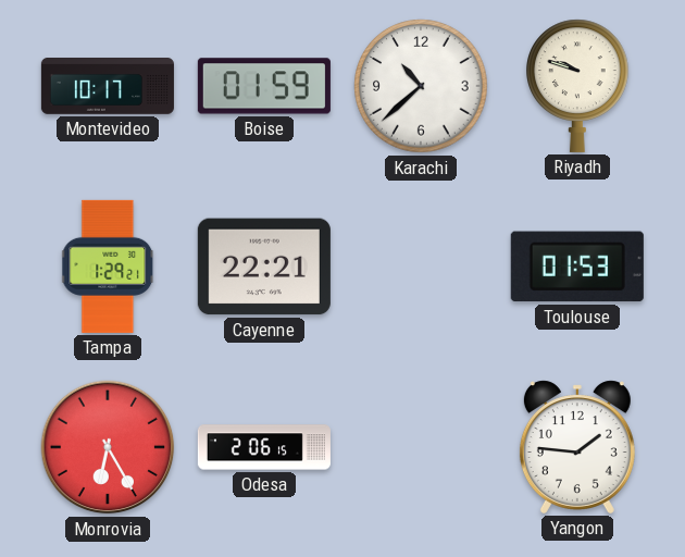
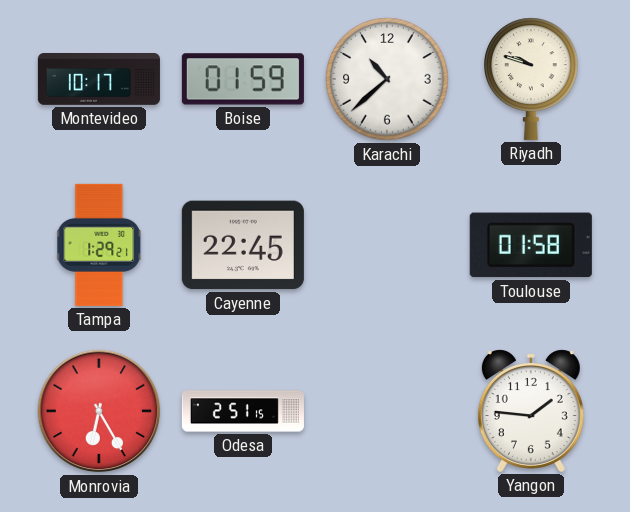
Cayenne: 22:21 -> 22:45
Toulouse: 01:53 -> 01:58
Odesa: 2:06 -> 2:51
